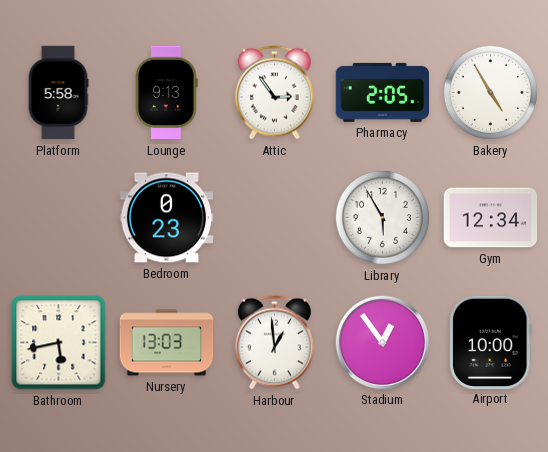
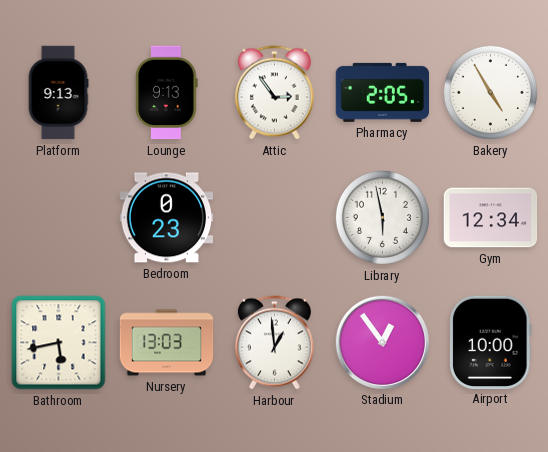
Platform: 5:58 -> 9:13
Library: 5:55 -> 5:58
